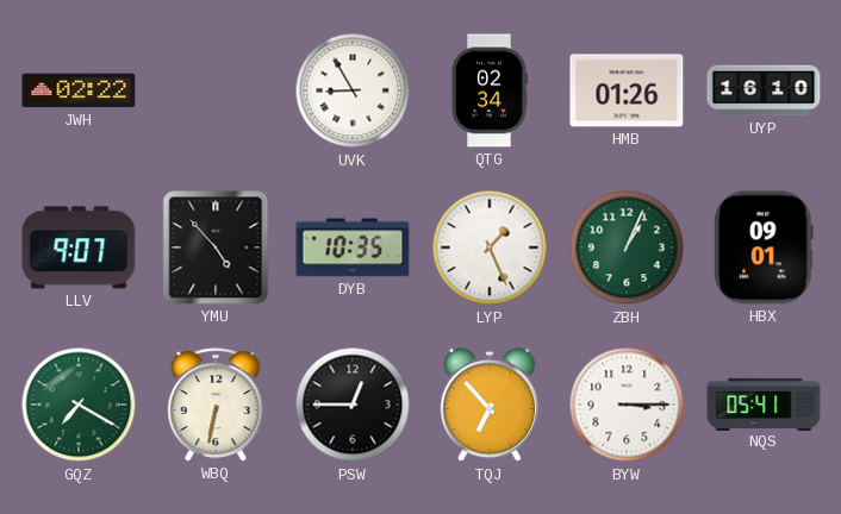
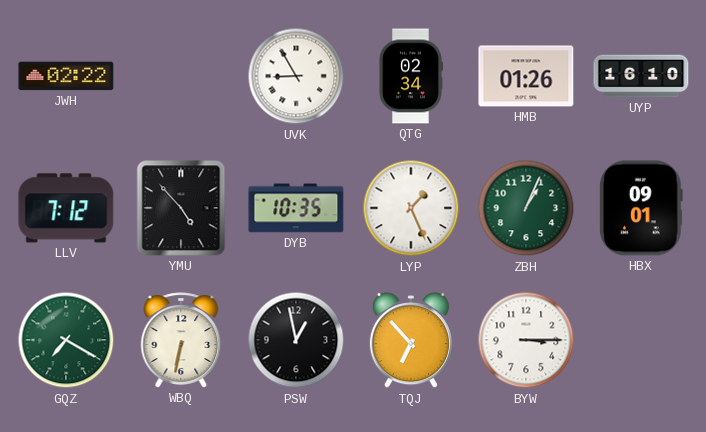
LLV: 9:07 -> 7:12
PSW: 12:45 -> 12:58
NQS: 05:41 -> none
